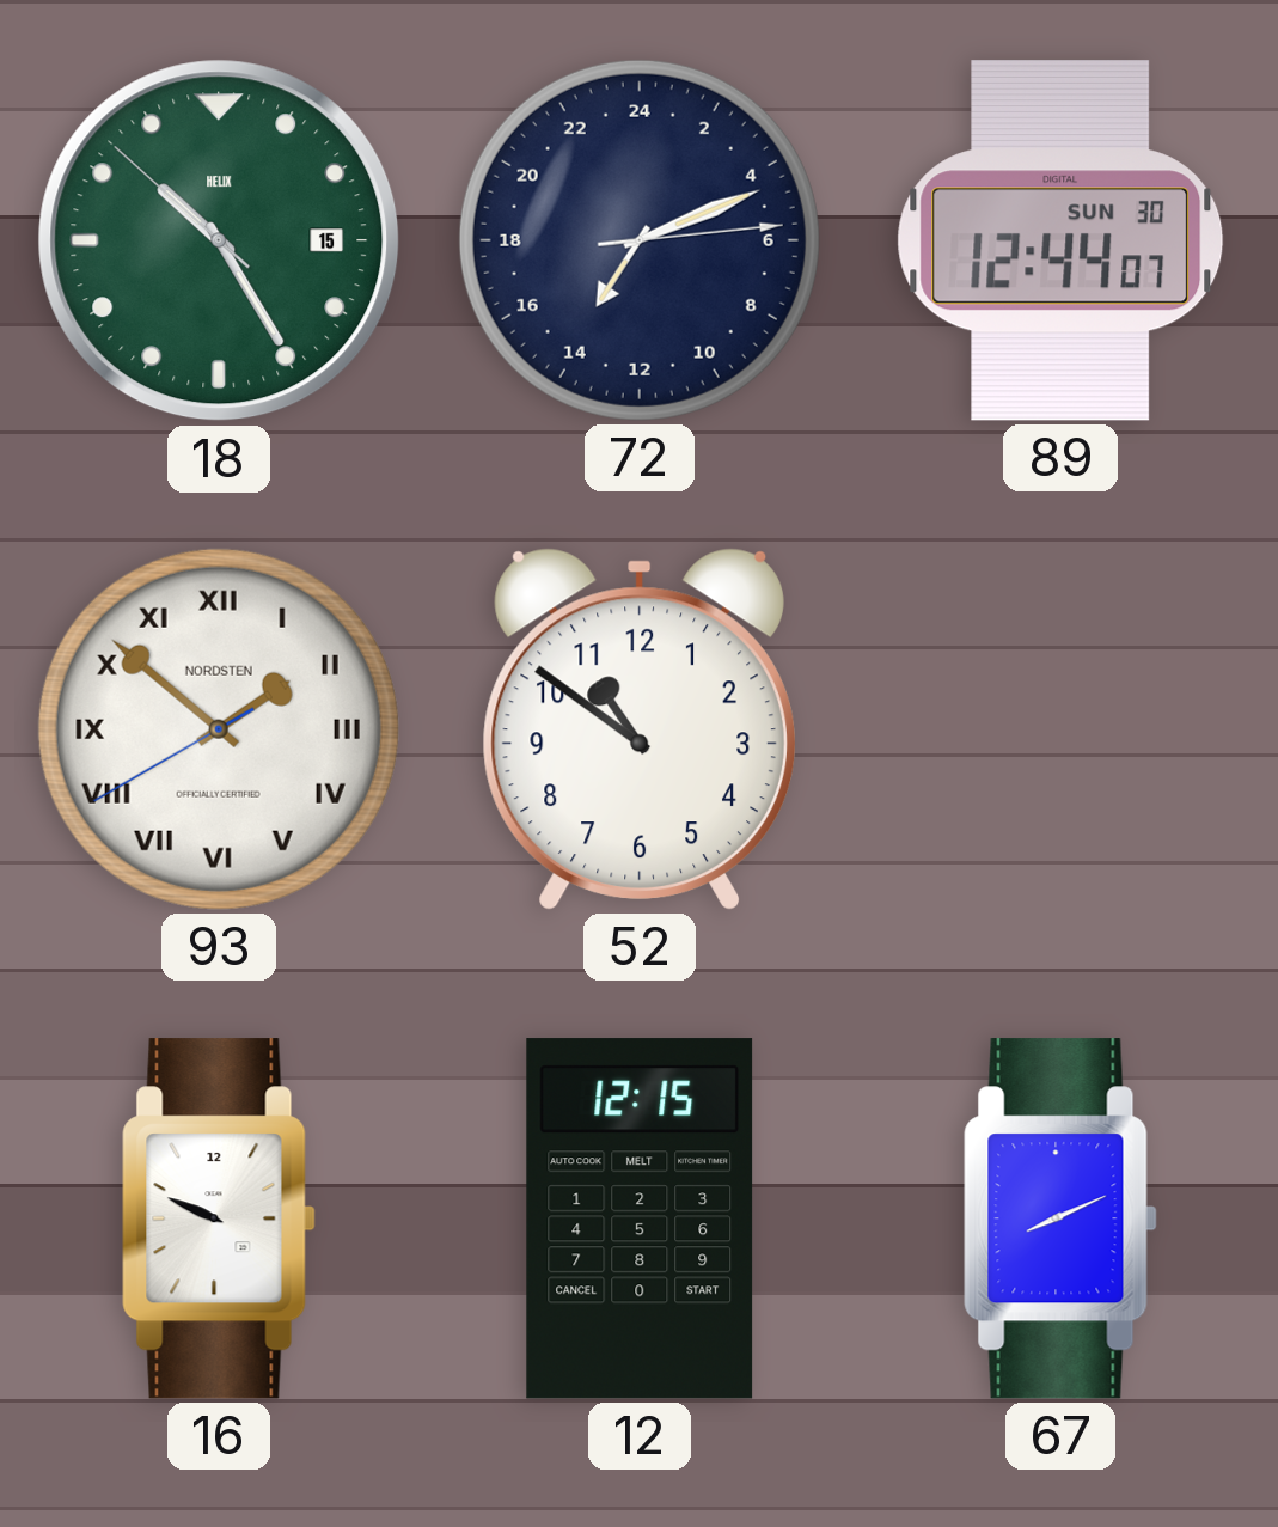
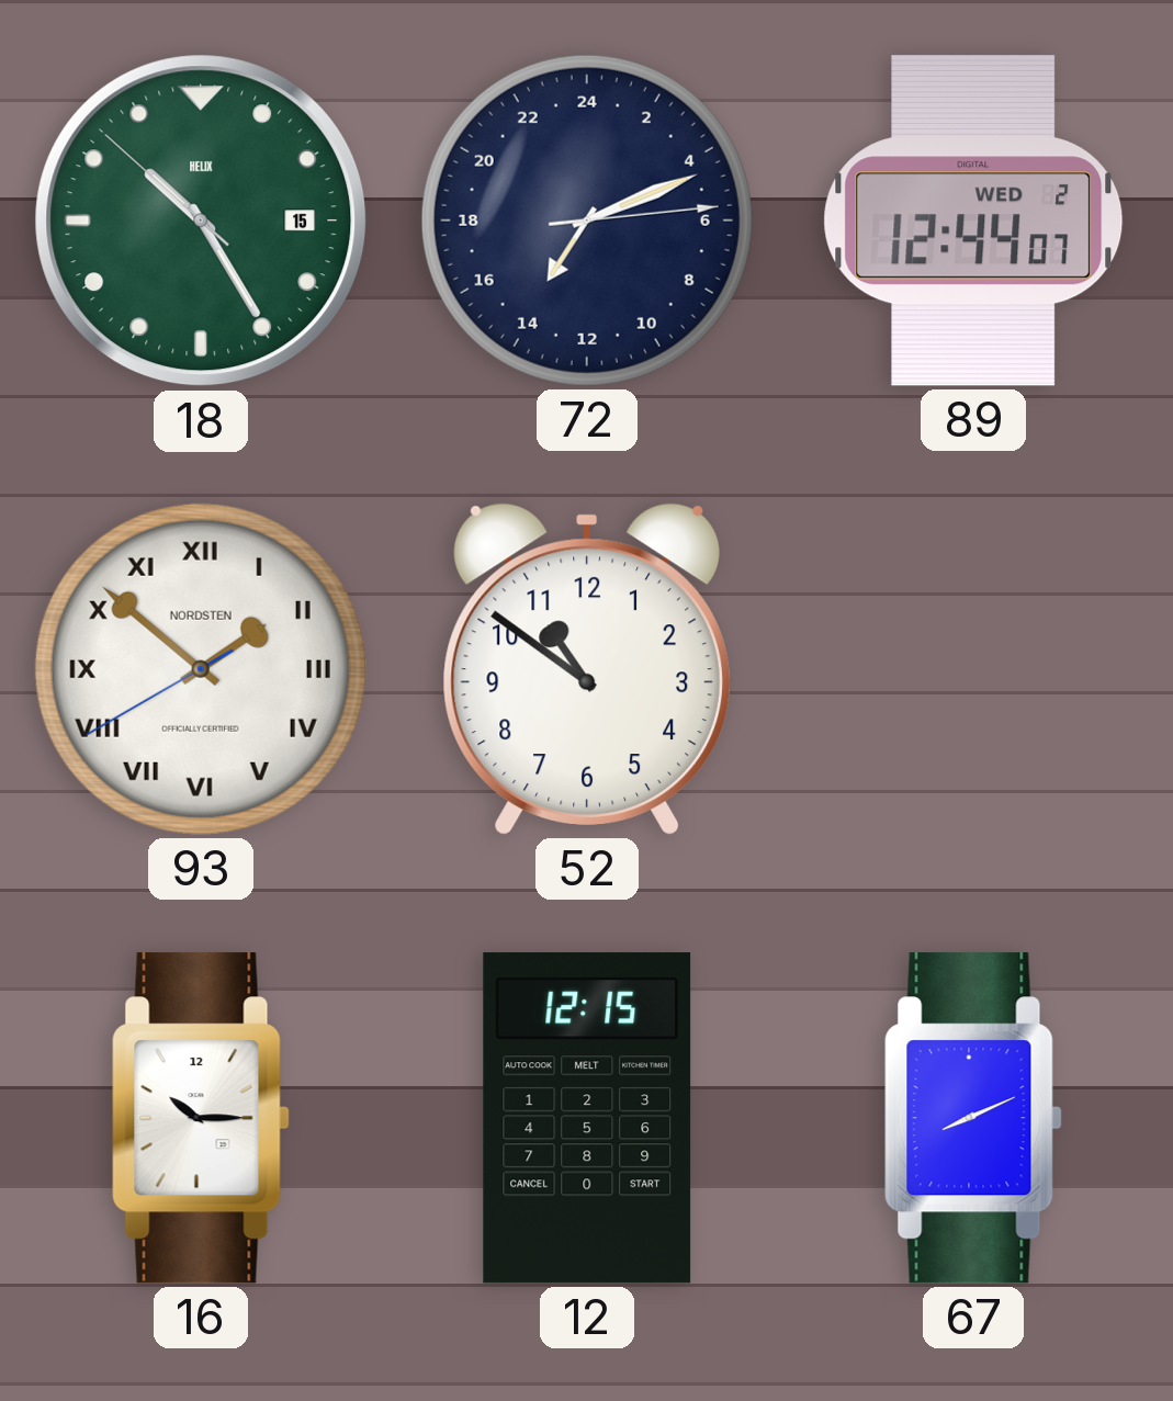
89 date: SUN 30 -> WED 2
16: 9:49 -> 10:15
